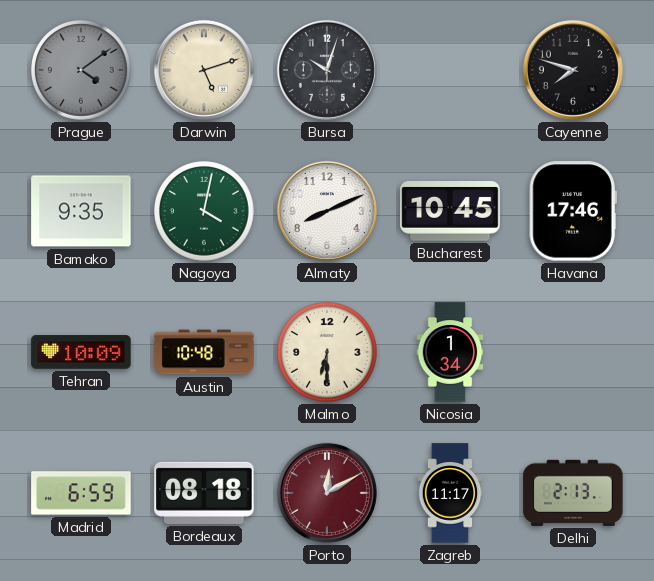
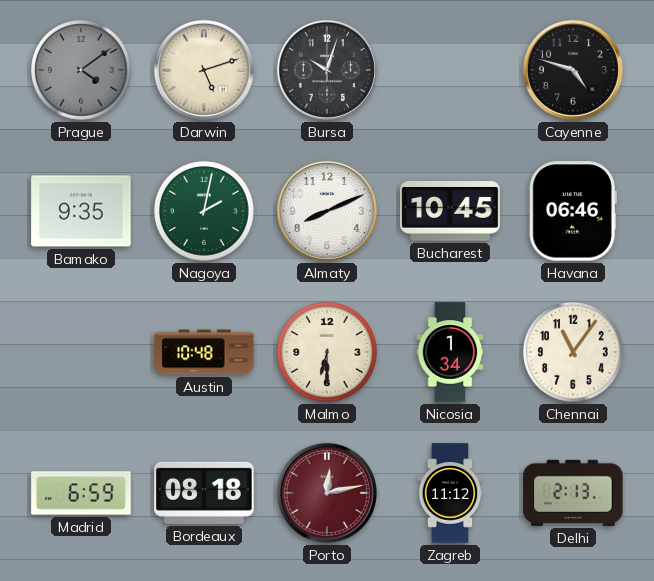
Cayenne: 7:48 -> 4:48
Nagoya: 4:02 -> 2:02
Havana: 17:46 -> 06:46
Tehran: 10:09 -> none
Chennai: none -> 11:06
Porto: 12:10 -> 12:13
Zagreb: 11:17 -> 11:12
